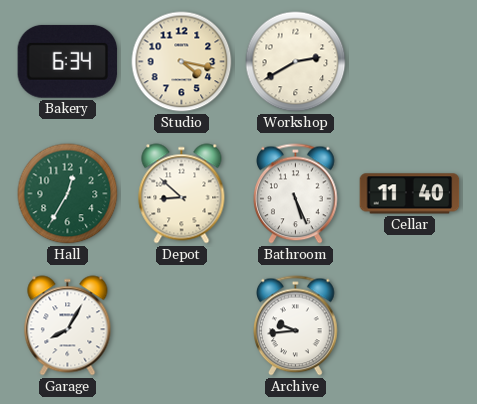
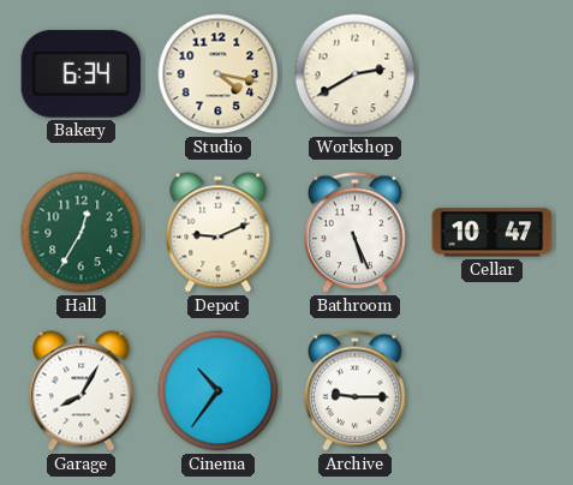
Depot: 8:52 -> 9:11
Cellar: 11:40 -> 10:47
Cinema: none -> 10:36
Archive: 9:44 -> 9:15
